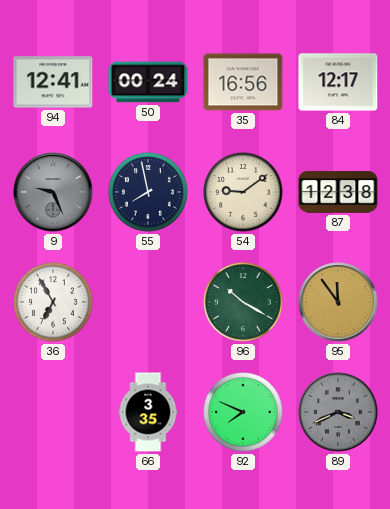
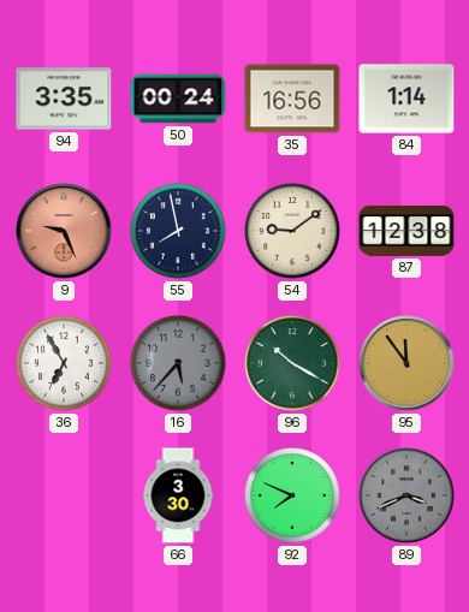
94: 12:41 -> 3:35
84: 12:17 -> 1:14
9 dial: grey -> salmon
16: none -> 5:37
66: 3:35 -> 3:30
